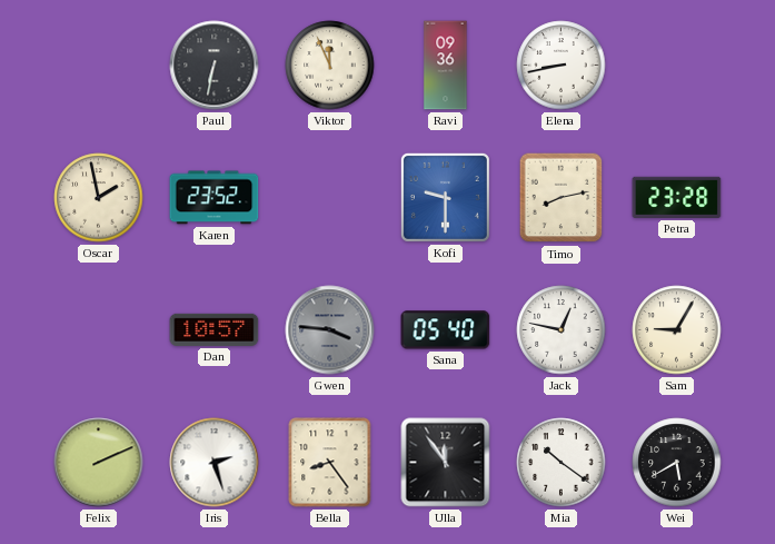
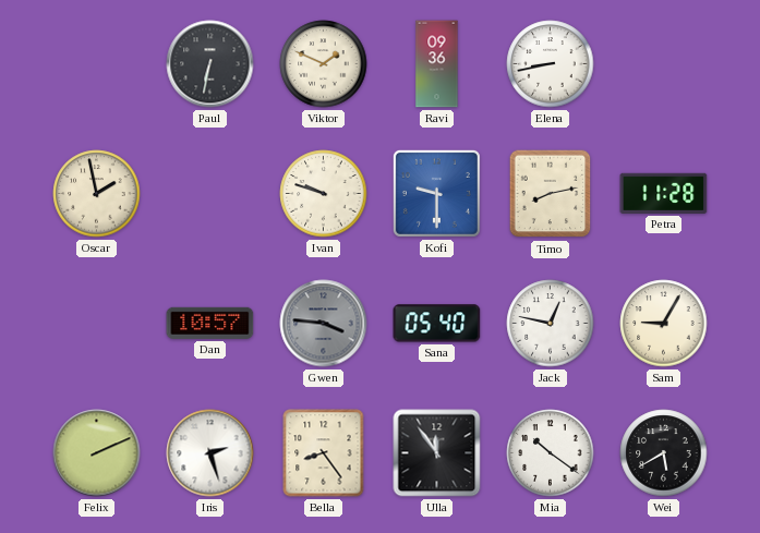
Viktor: 11:56 -> 1:49
Karen: 23:52 -> none
Ivan: none -> 9:48
Petra: 23:28 -> 11:28
